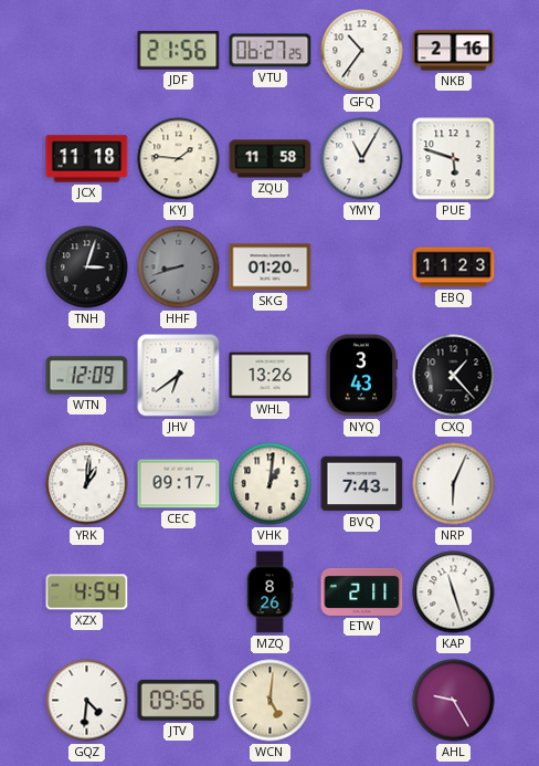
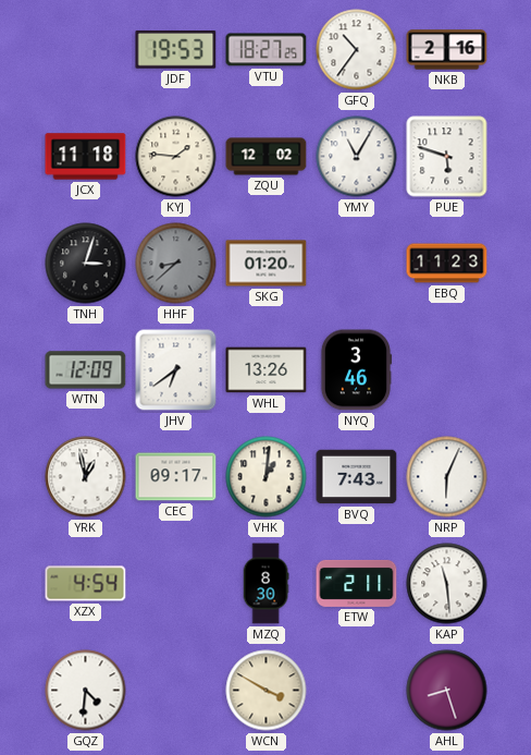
JDF: 21:56 -> 19:53
VTU: 06:27 -> 18:27
ZQU: 11:58 -> 12:02
HHF: 8:42 -> 8:38
NYQ: 3:43 -> 3:46
CXQ: 1:23 -> none
YRK: 1:01 -> 12:58
MZQ: 8:26 -> 8:30
KAP: 11:27 -> 11:29
JTV: 09:56 -> none
WCN: 5:01 -> 3:50
AHL: 9:25 -> 8:27
